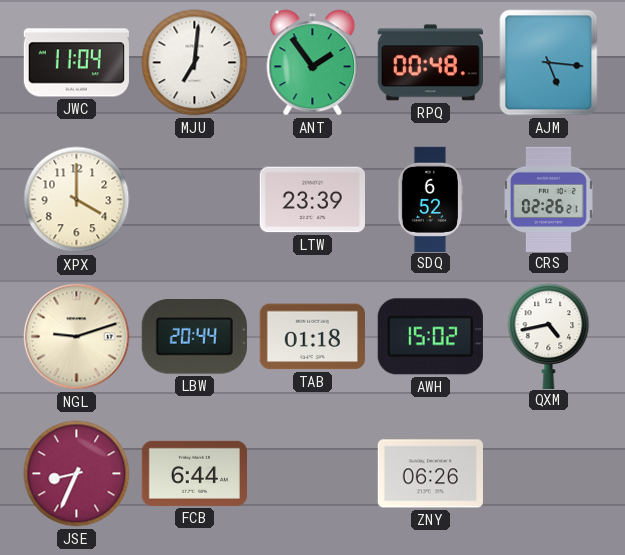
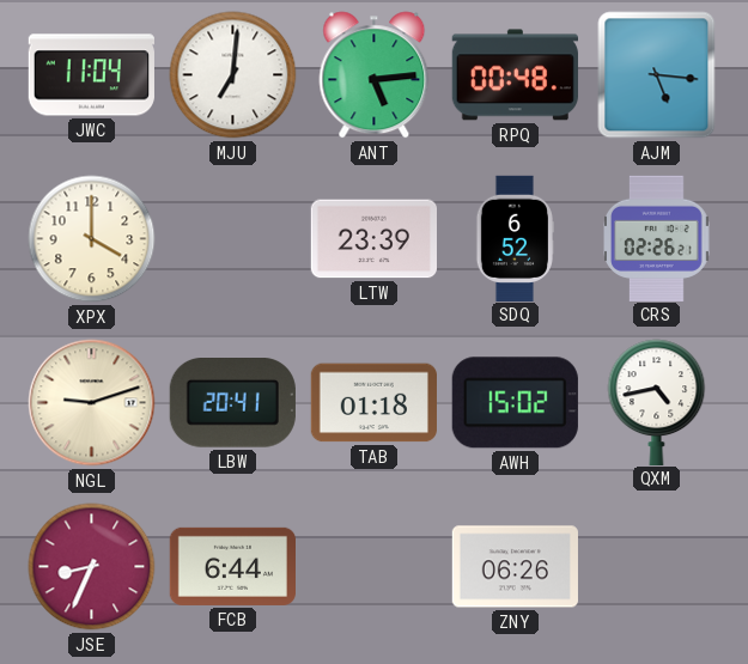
ANT: 1:54 -> 5:14
LBW: 20:44 -> 20:41
